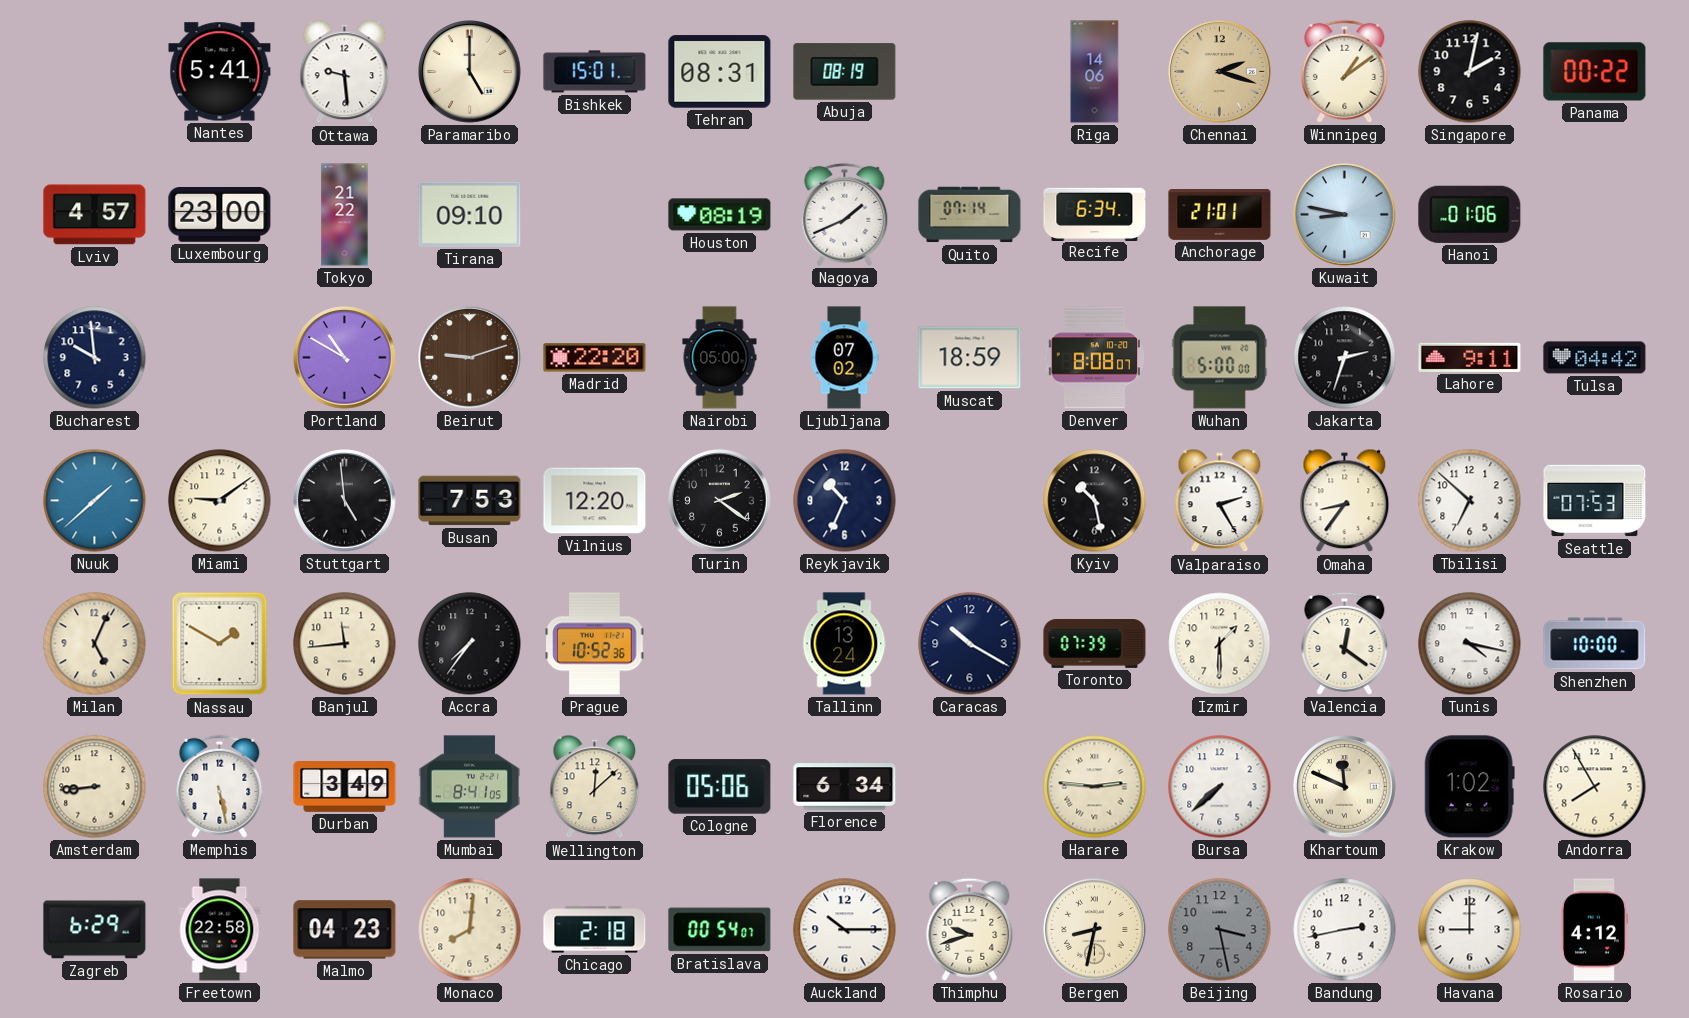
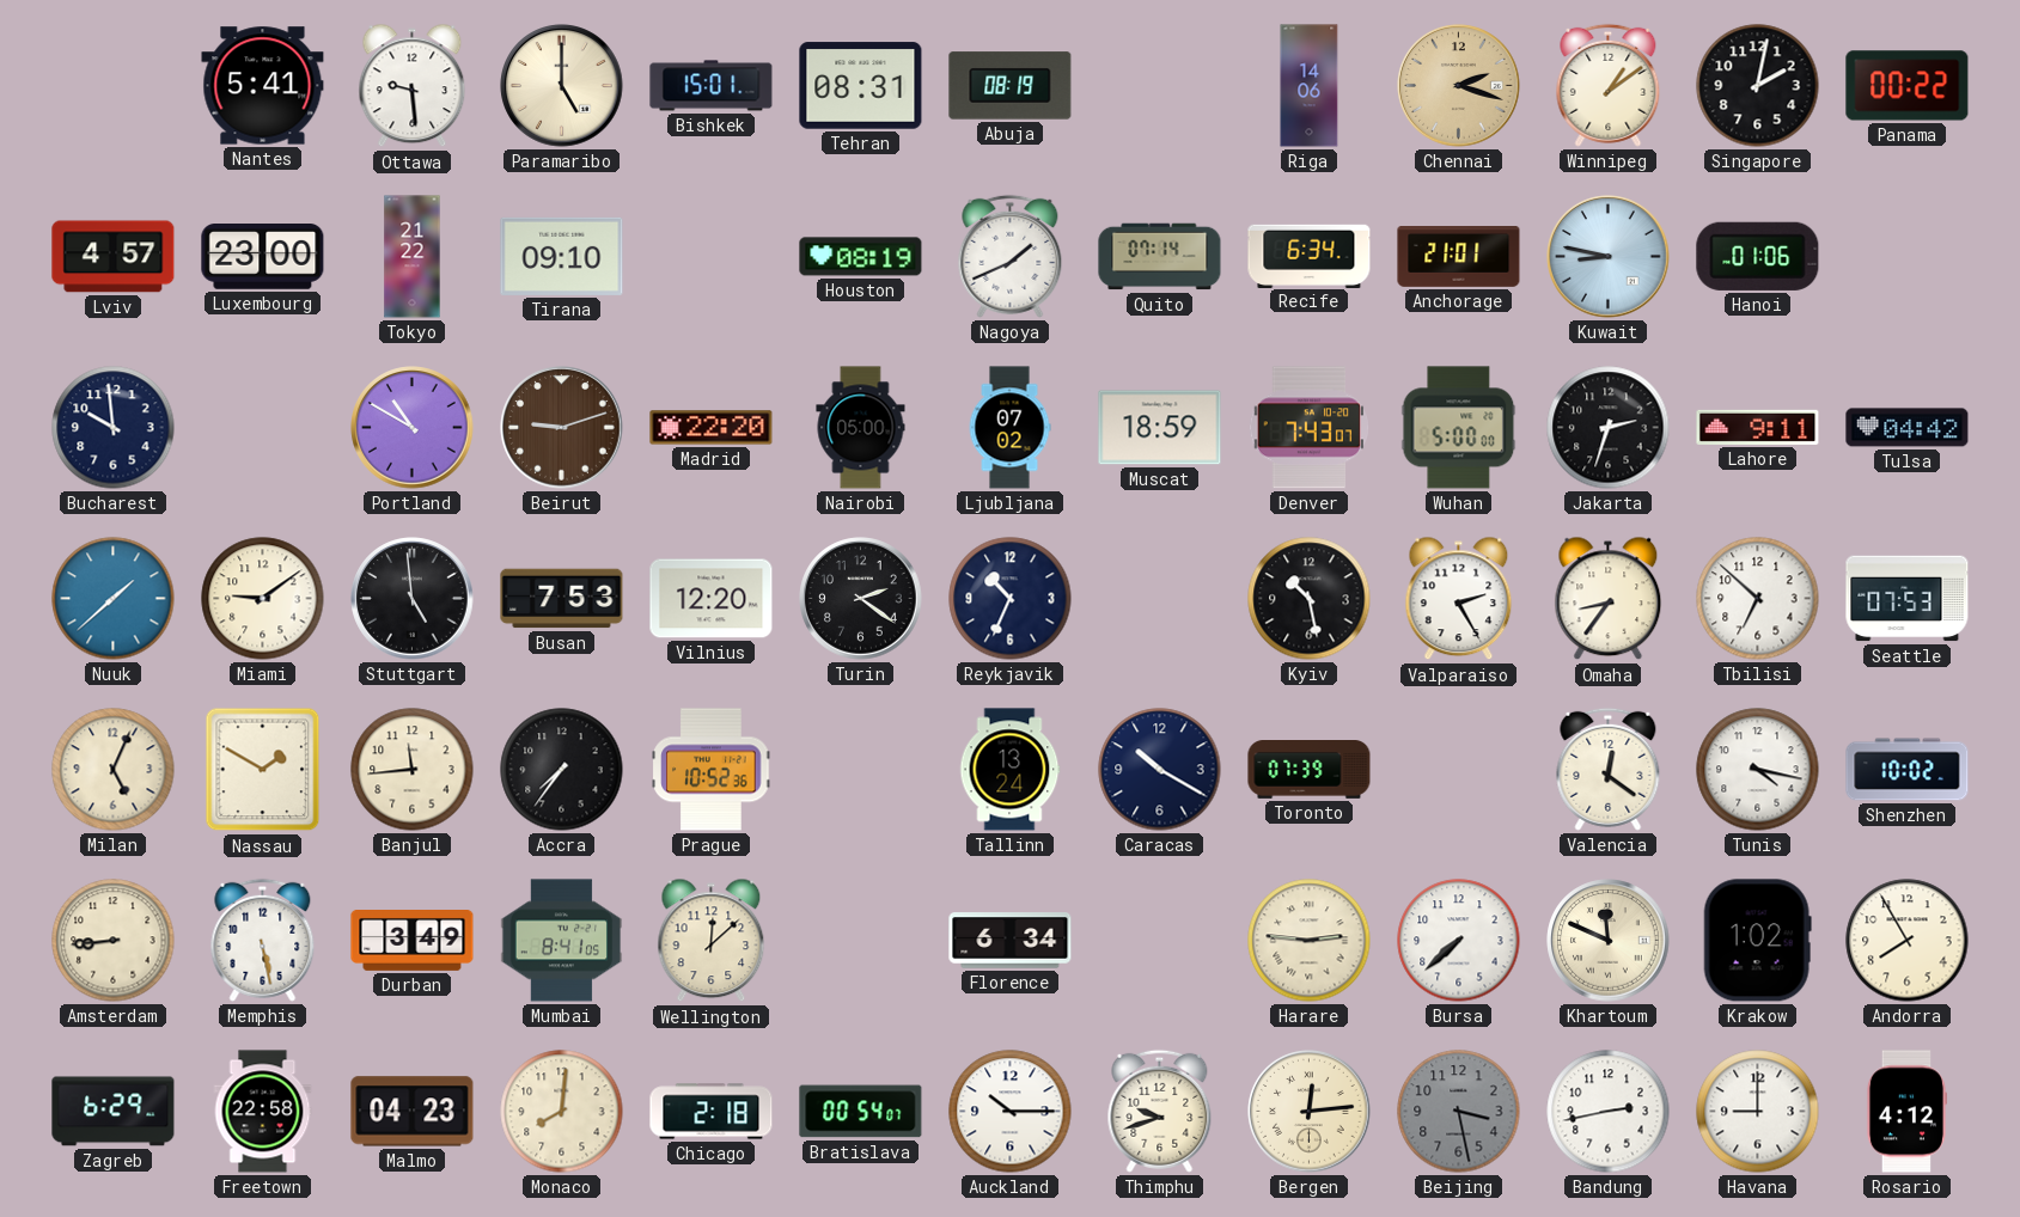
Denver: 8:08 -> 7:43
Izmir: 1:30 -> none
Shenzhen: 10:00 -> 10:02
Cologne: 05:06 -> none
Bergen: 8:32 -> 12:14
